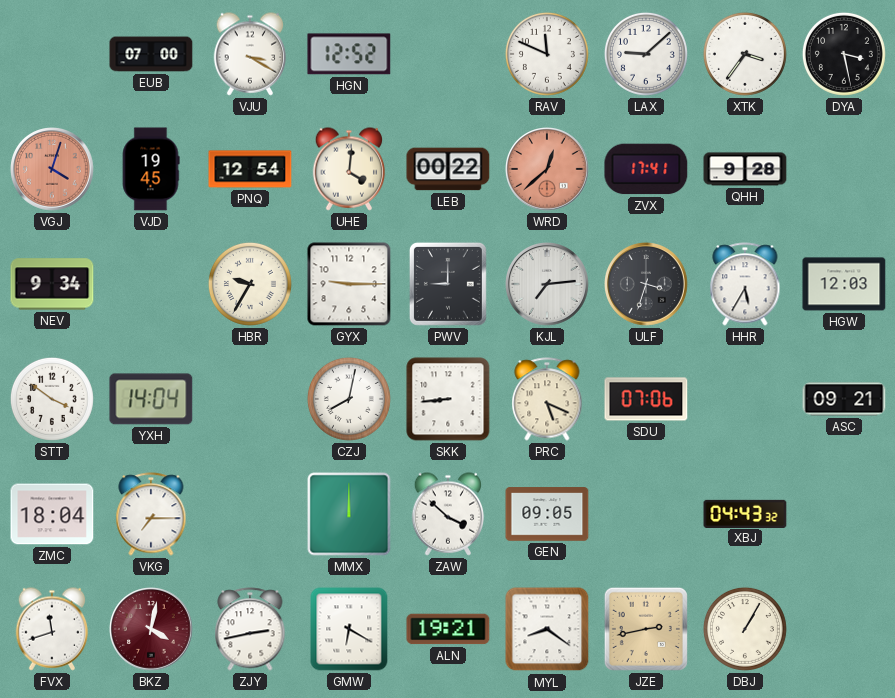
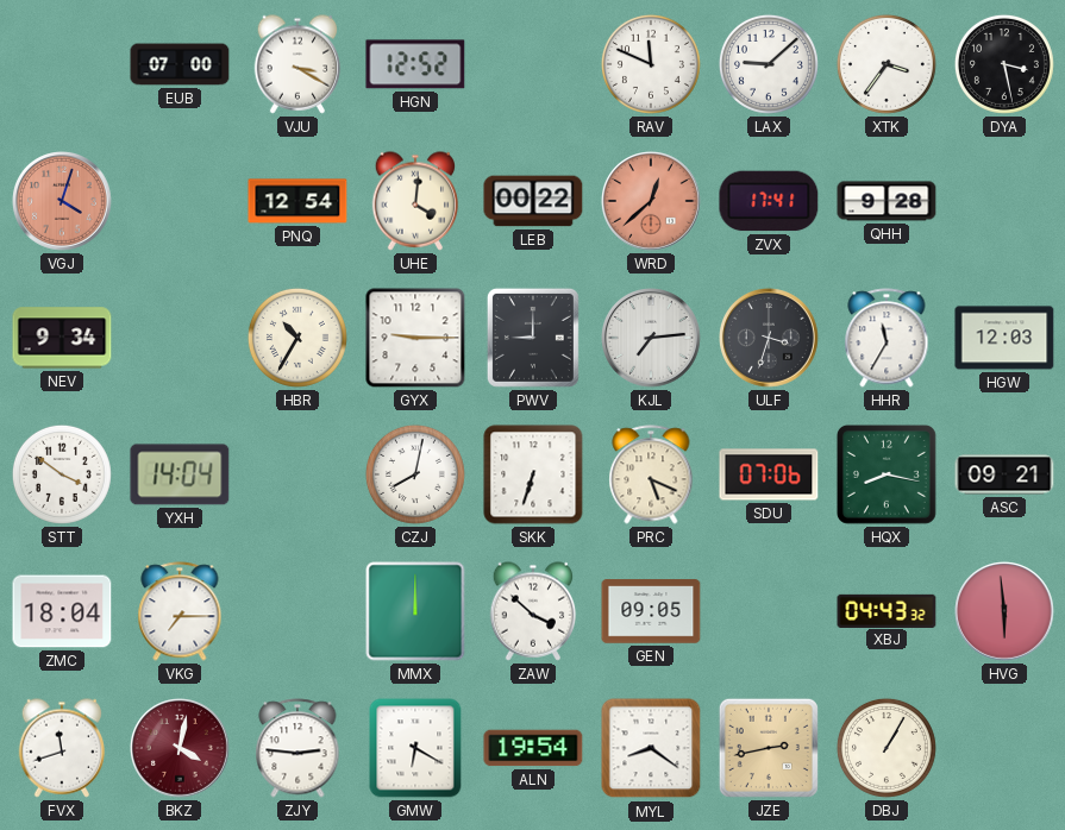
VJD: 19:45 -> none
HBR: 9:35 -> 10:35
HHR: 5:35 -> 11:35
SKK: 8:44 -> 6:33
HQX: none -> 8:17
HVG: none -> 5:59
ZJY: 2:43 -> 2:46
ALN: 19:21 -> 19:54
